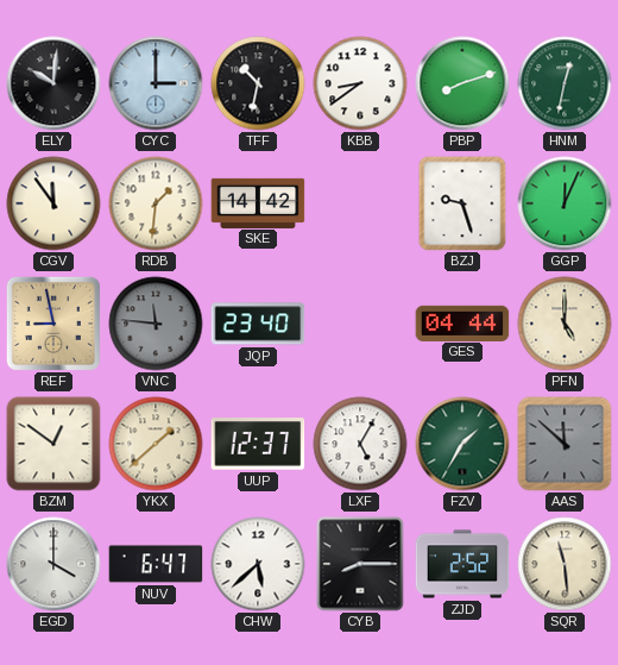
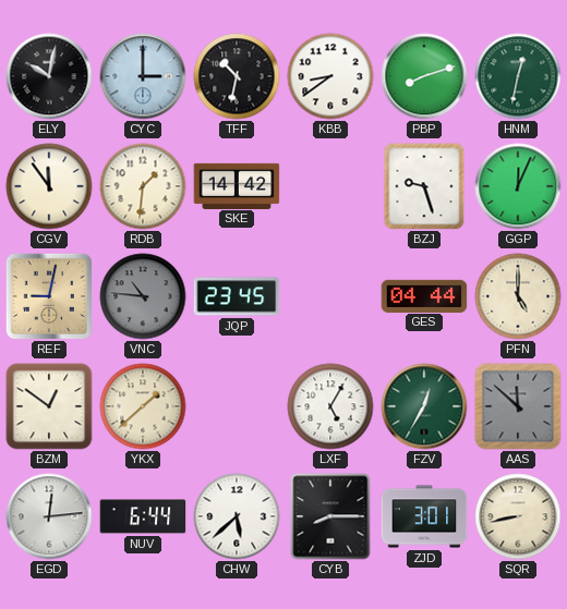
ELY: 10:01 -> 10:02
REF: 8:58 -> 9:02
VNC: 11:46 -> 10:46
JQP: 23:40 -> 23:45
UUP: 12:37 -> none
FZV: 1:35 -> 12:35
EGD: 4:00 -> 12:14
NUV: 6:47 -> 6:44
ZJD: 2:52 -> 3:01
SQR: 11:29 -> 8:43
